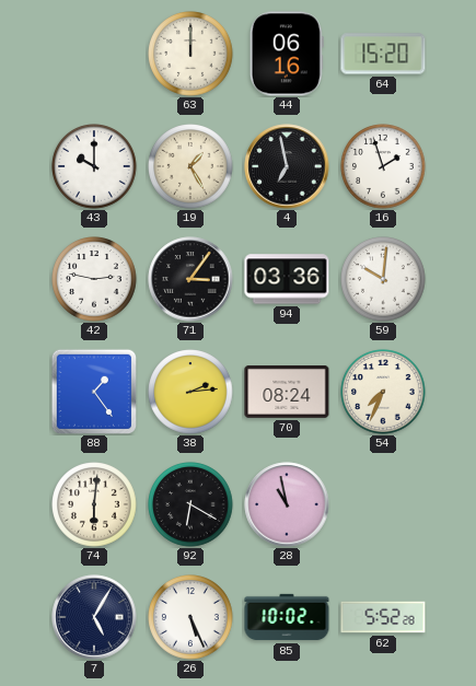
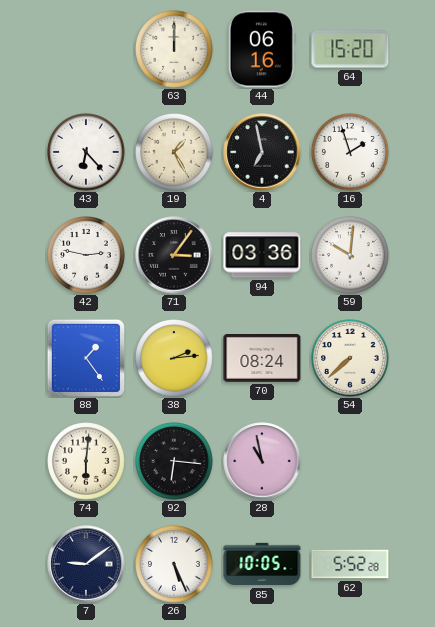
43: 10:00 -> 6:23
54: 7:34 -> 7:38
92: 6:20 -> 6:16
7: 5:05 -> 9:09
85: 10:02 -> 10:05
